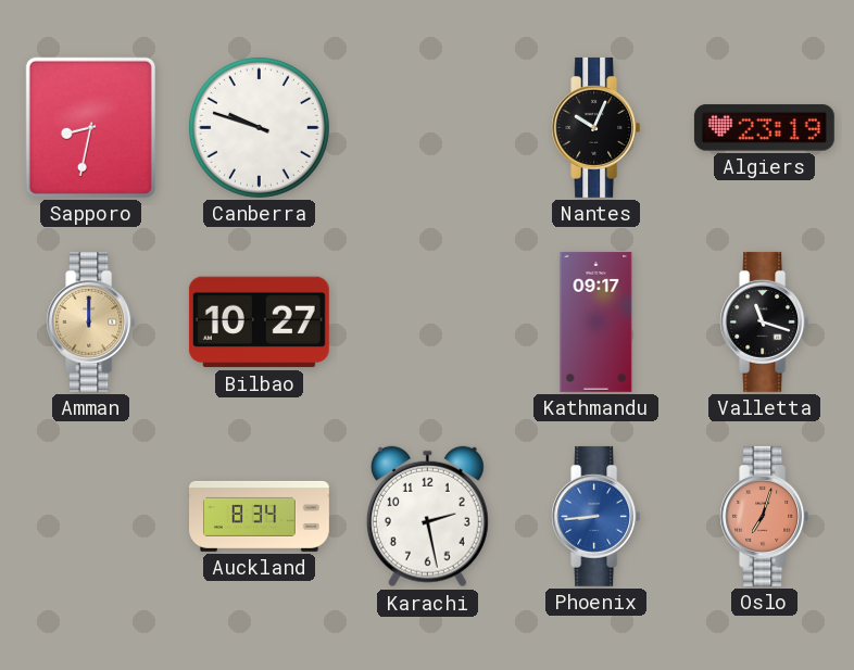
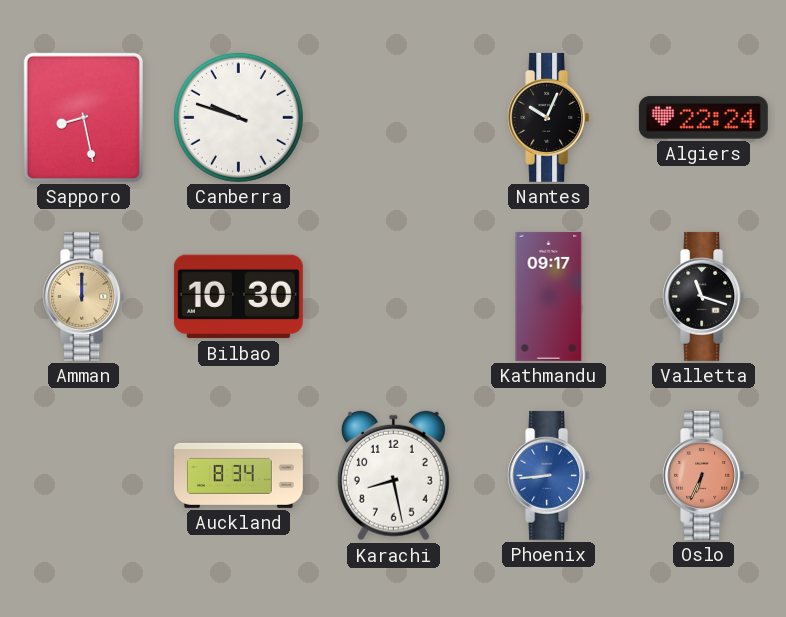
Sapporo: 8:32 -> 8:28
Algiers: 23:19 -> 22:24
Bilbao: 10:27 -> 10:30
Karachi: 2:28 -> 8:28
Oslo: 7:03 -> 6:34
